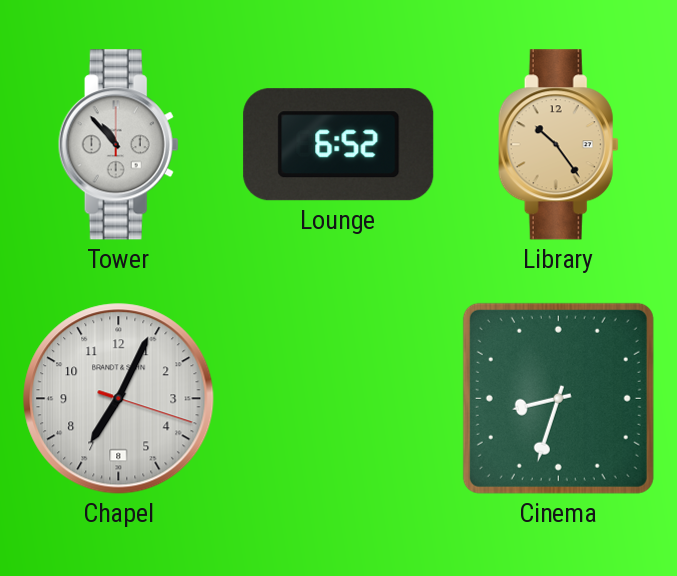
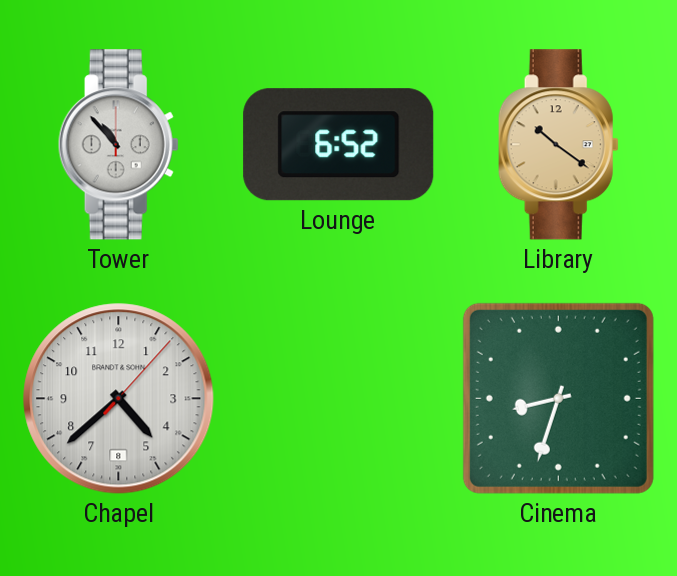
Library: 10:24 -> 10:21
Chapel: 7:04 -> 4:38
